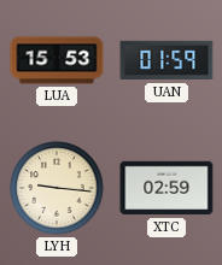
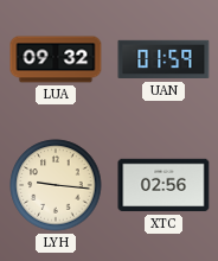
LUA: 15:53 -> 09:32
XTC: 02:59 -> 02:56
